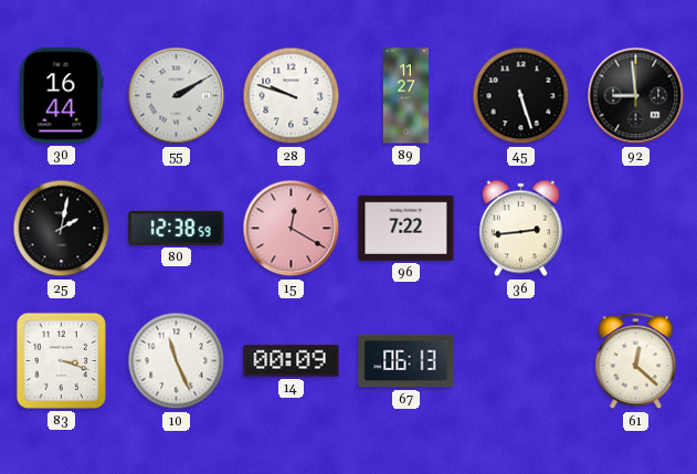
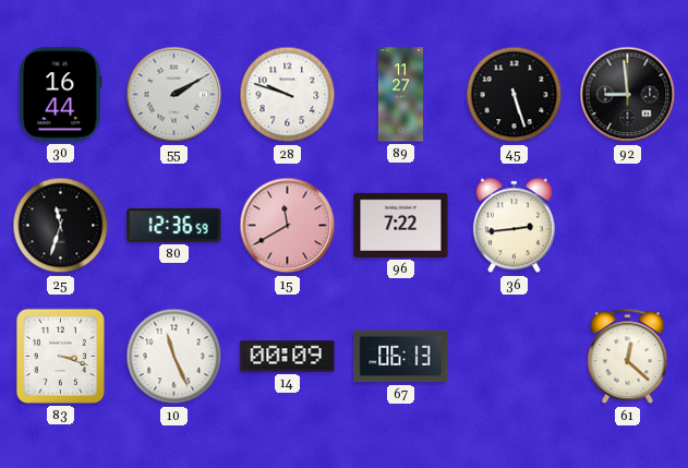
25: 2:02 -> 11:33
80: 12:38 -> 12:36
15: 12:20 -> 11:40
